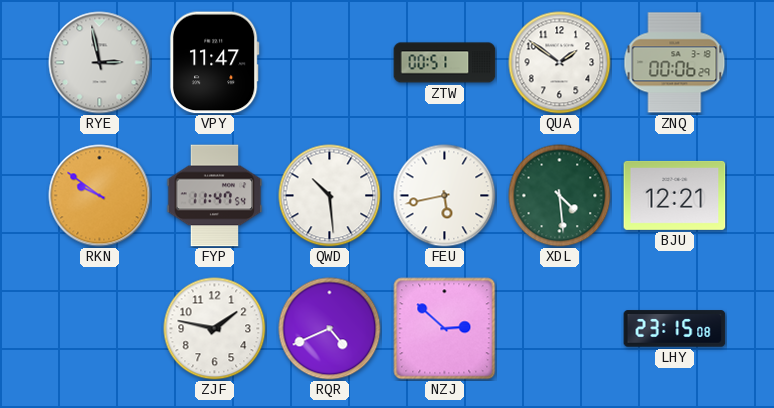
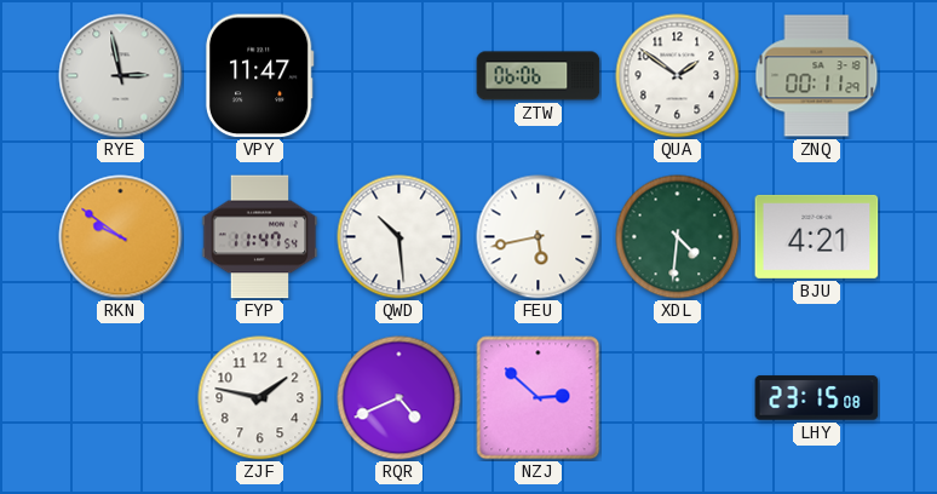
ZTW: 00:51 -> 06:06
ZNQ: 00:06 -> 00:11
XDL: 4:29 -> 4:31
BJU: 12:21 -> 4:21
